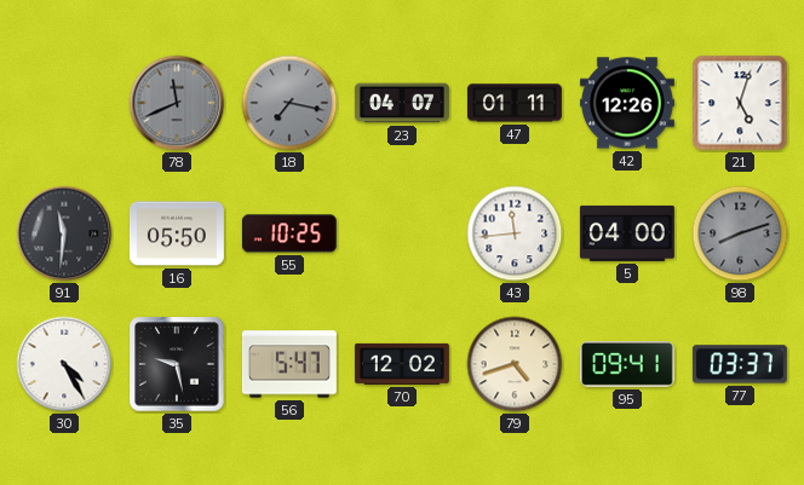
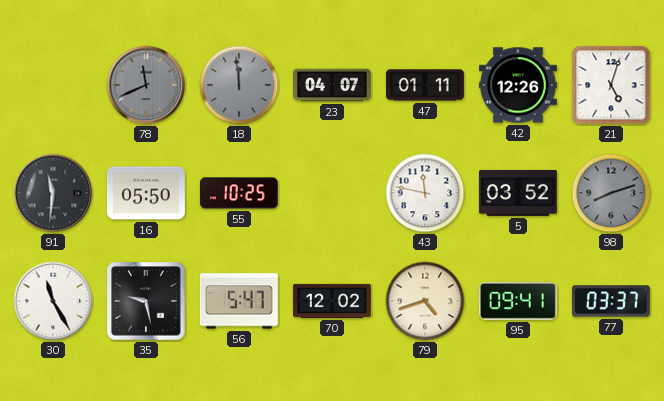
18: 7:17 -> 11:59
43: 11:44 -> 11:47
5: 04:00 -> 03:52
30: 4:25 -> 11:25
